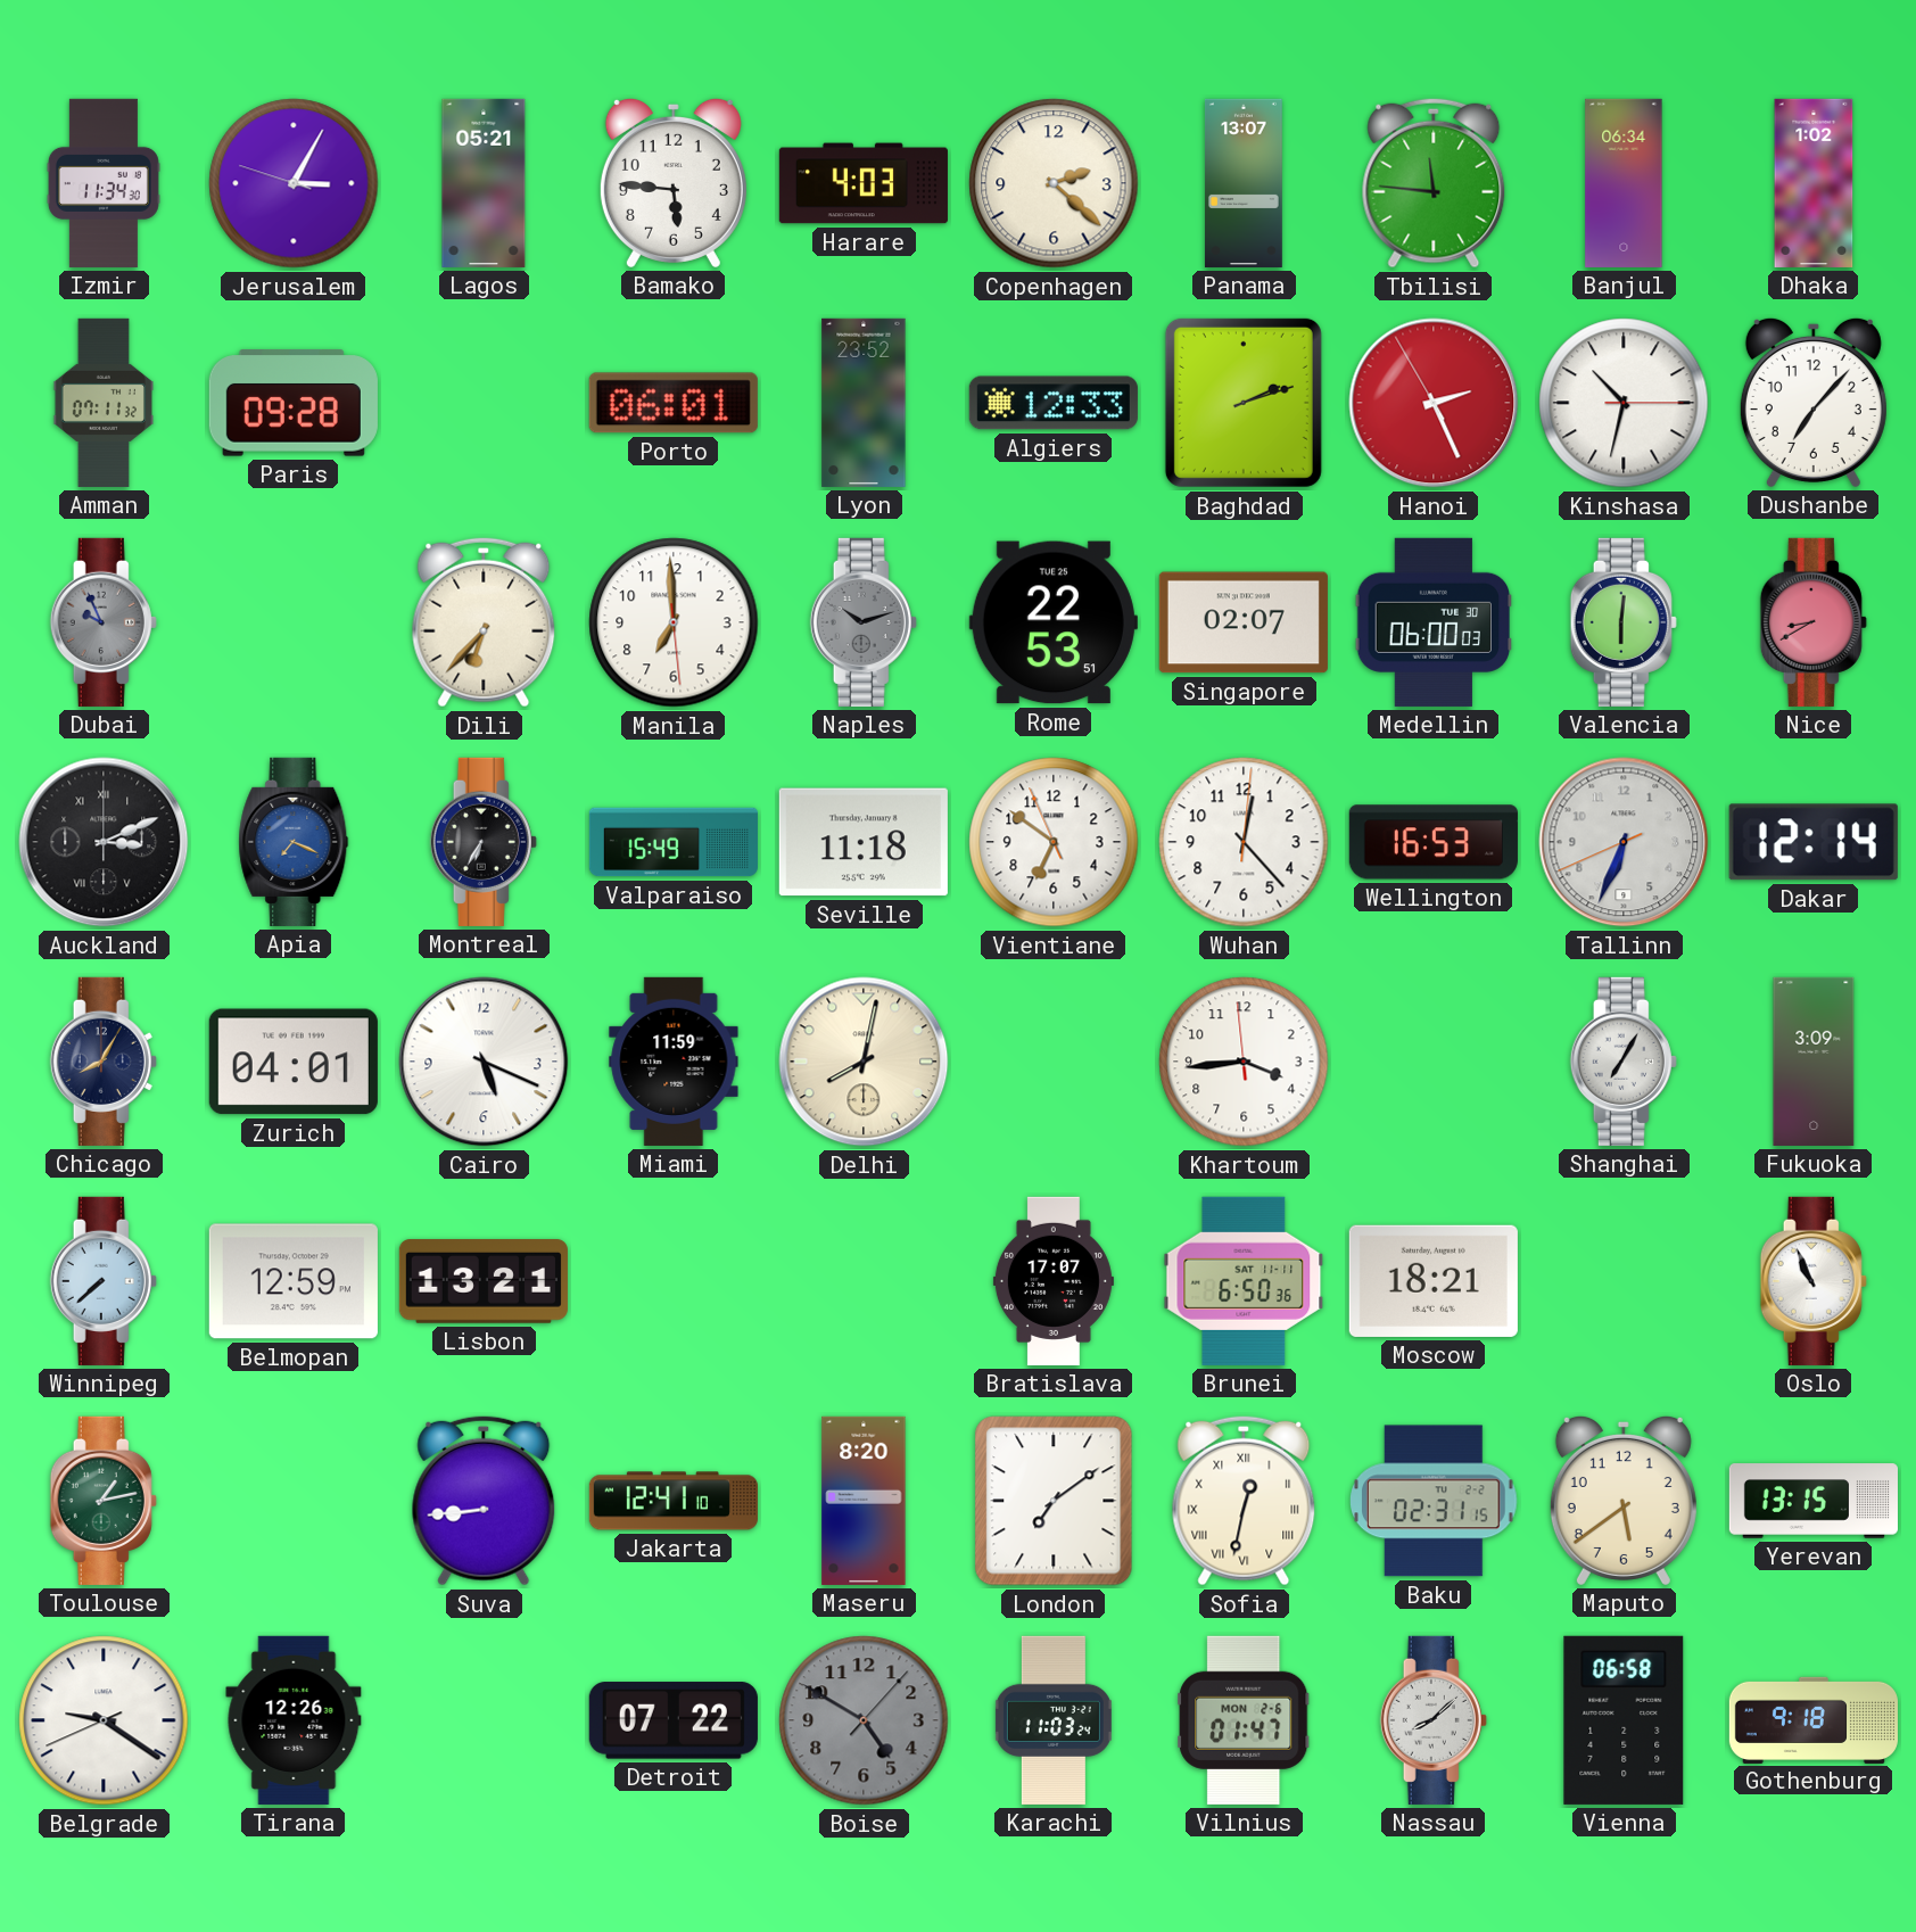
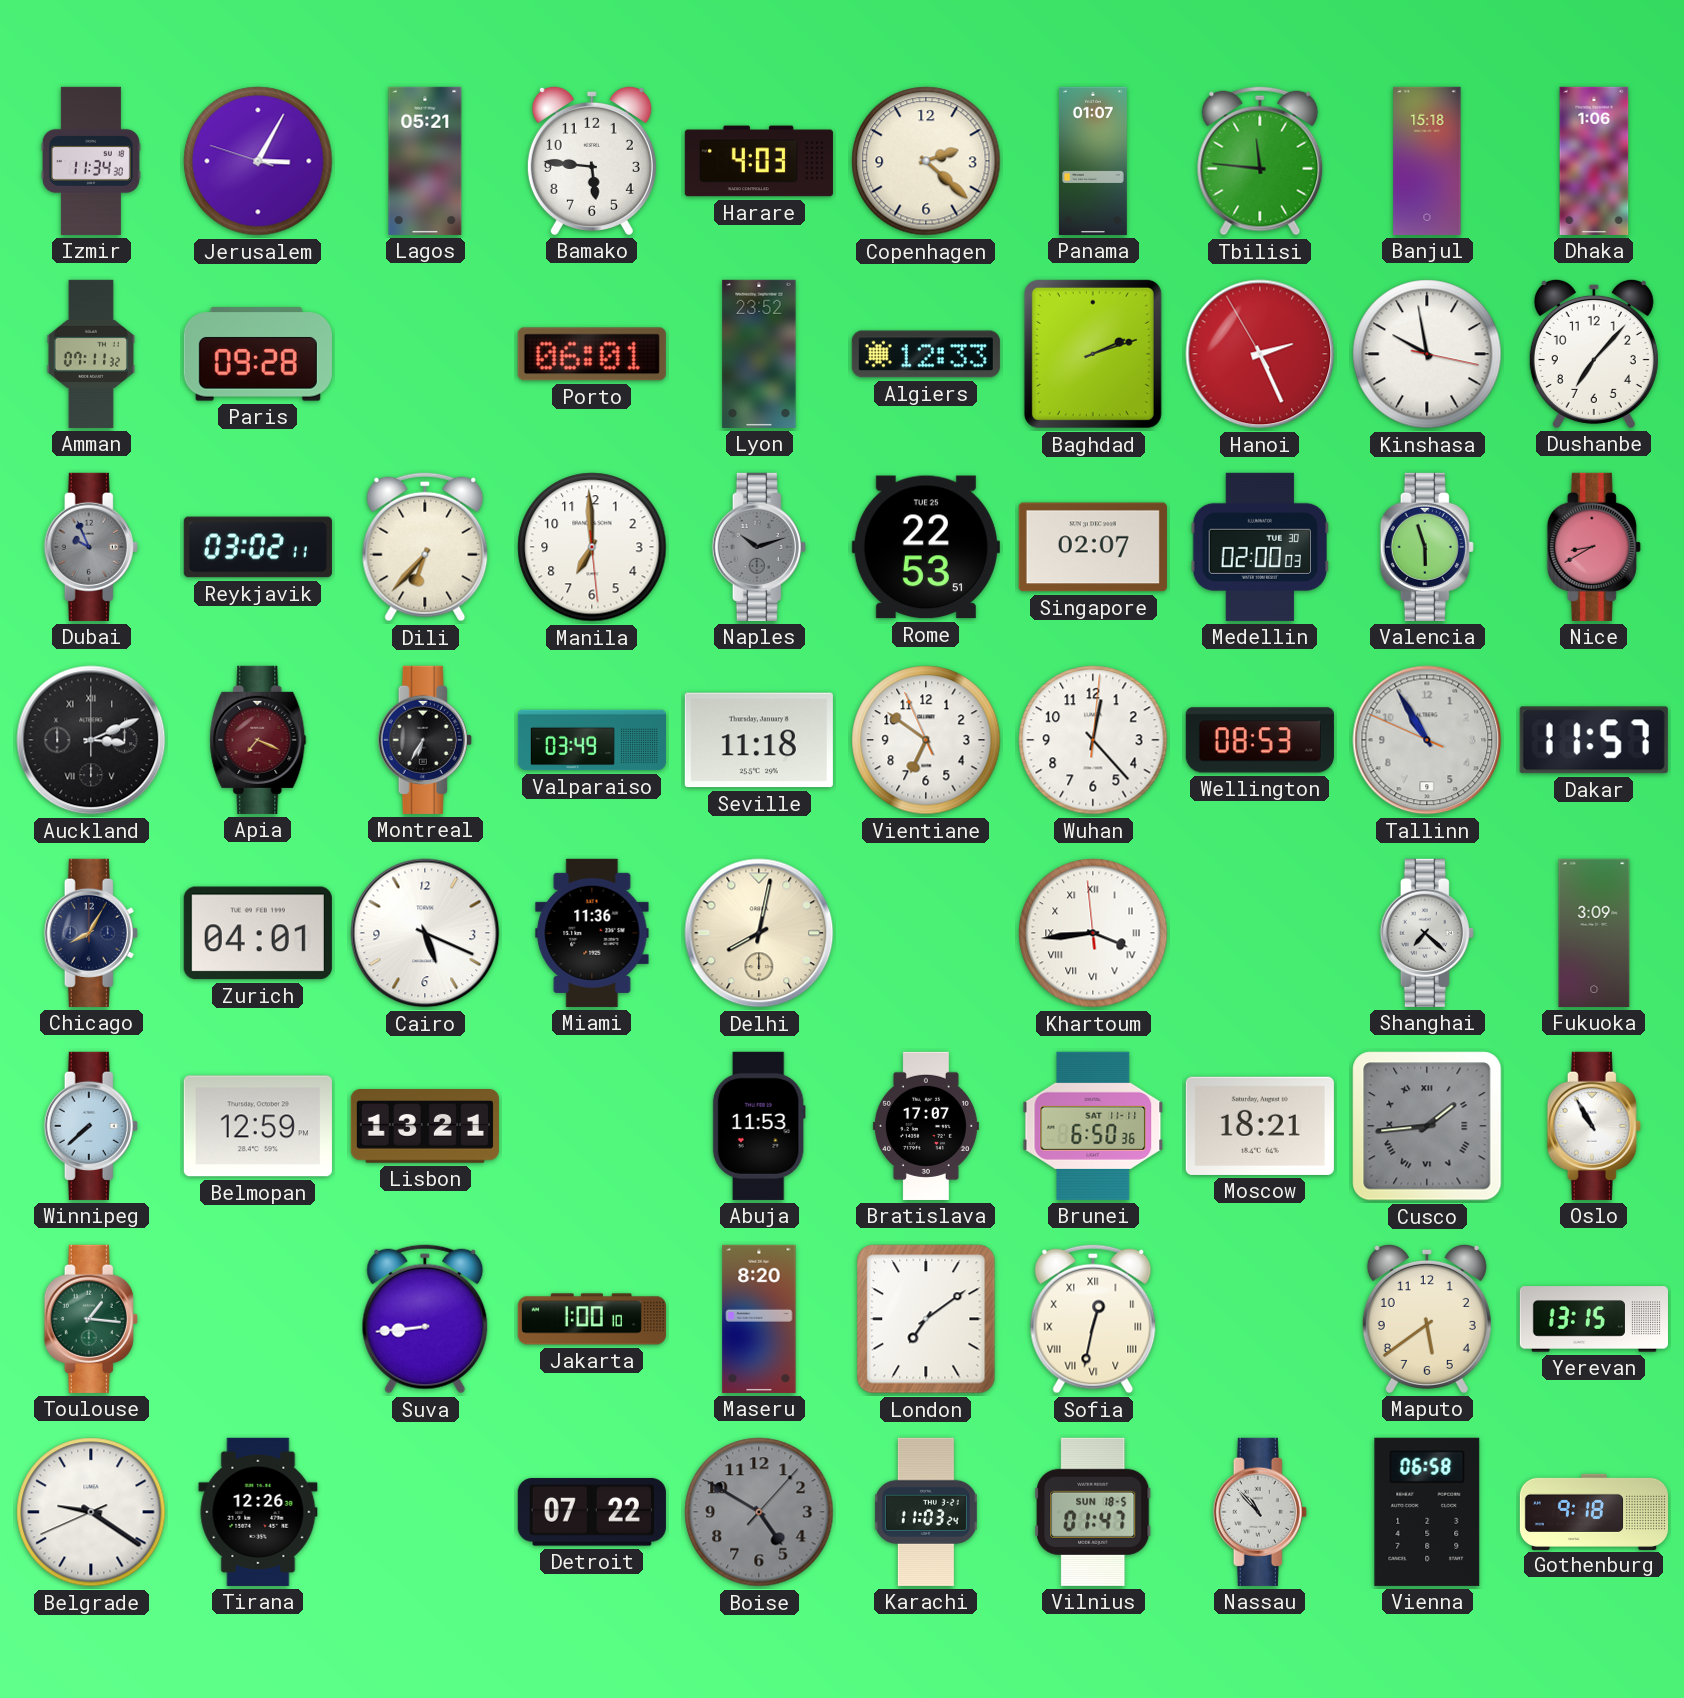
Panama: 13:07 -> 01:07
Banjul: 06:34 -> 15:18
Dhaka: 1:02 -> 1:06
Kinshasa: 10:32 -> 9:58
Reykjavik: none -> 03:02
Medellin: 06:00 -> 02:00
Valencia: 6:01 -> 5:57
Apia dial: blue -> burgundy
Valparaiso: 15:49 -> 03:49
Wellington: 16:53 -> 08:53
Tallinn: 6:33 -> 10:54
Dakar: 12:14 -> 11:57
Miami: 11:59 -> 11:36
Khartoum numerals: Arabic -> Roman
Shanghai: 7:05 -> 7:22
Abuja: none -> 11:53
Cusco: none -> 1:44
Oslo: 10:56 -> 10:55
Toulouse: 1:13 -> 1:16
Jakarta: 12:41 -> 1:00
Baku: 02:31 -> none
Vilnius date: MON 2-6 -> SUN 18-5
Nassau: 8:08 -> 10:53
